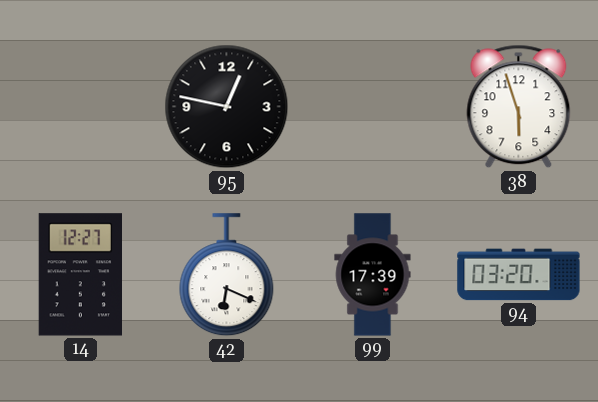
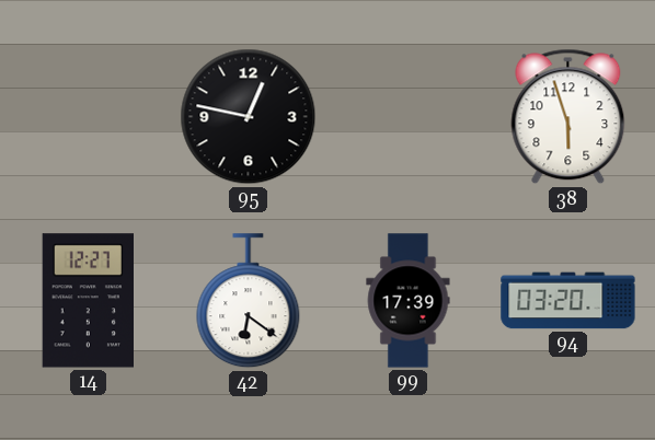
42: 6:19 -> 6:21
